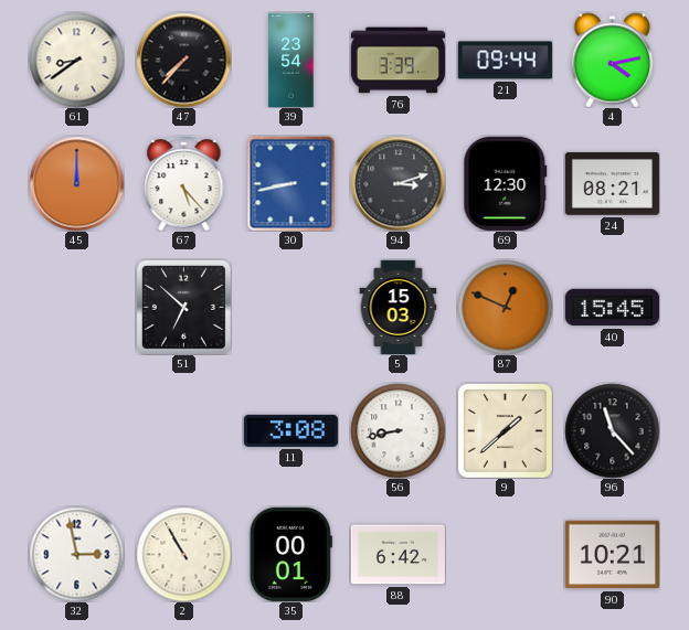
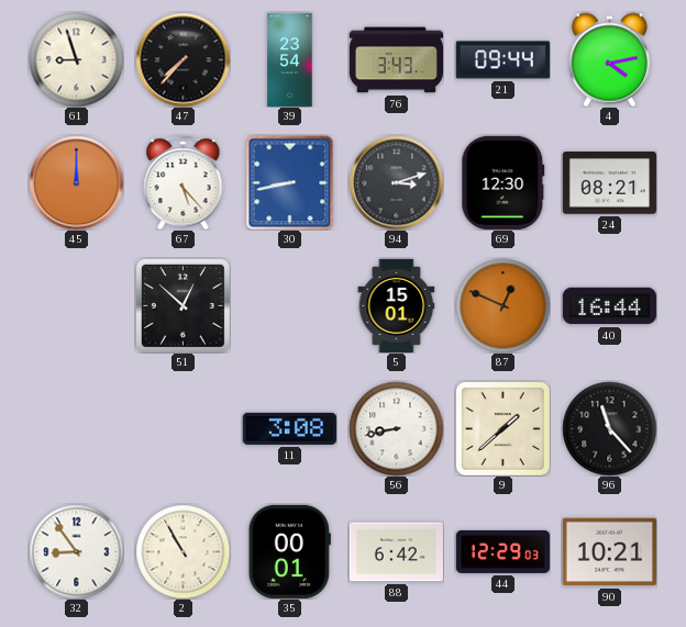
61: 8:39 -> 8:57
76: 3:39 -> 3:43
51: 6:52 -> 12:52
5: 15:03 -> 15:01
40: 15:45 -> 16:44
32: 2:58 -> 8:54
44: none -> 12:29
